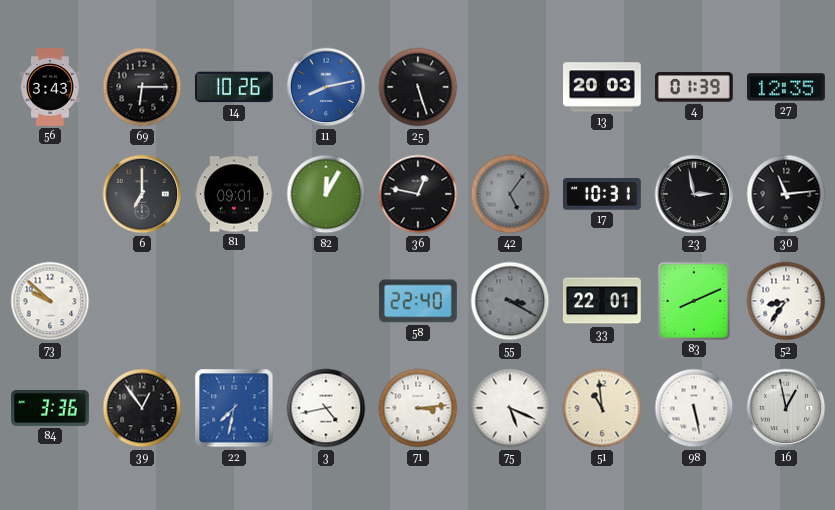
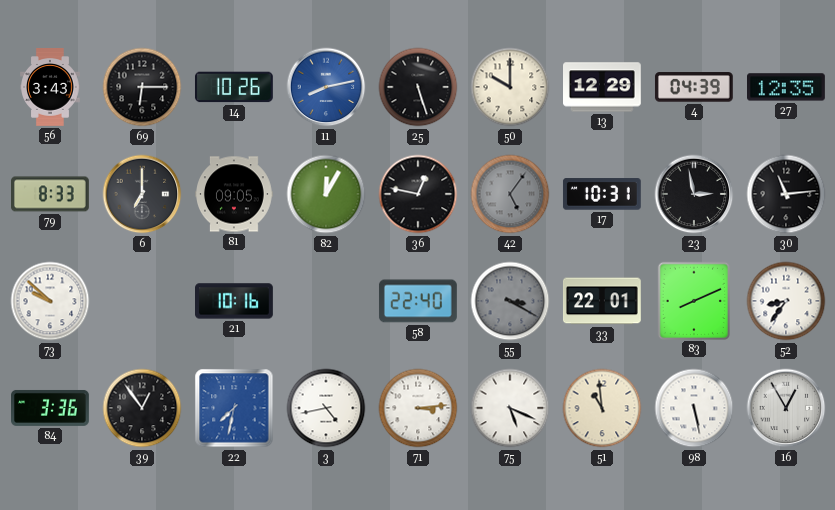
50: none -> 10:00
13: 20:03 -> 12:29
4: 01:39 -> 04:39
79: none -> 8:33
81: 09:01 -> 09:05
21: none -> 10:16
16: 12:58 -> 12:55
